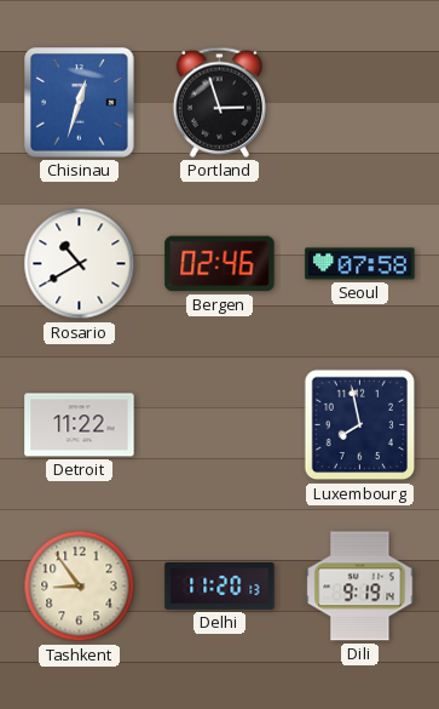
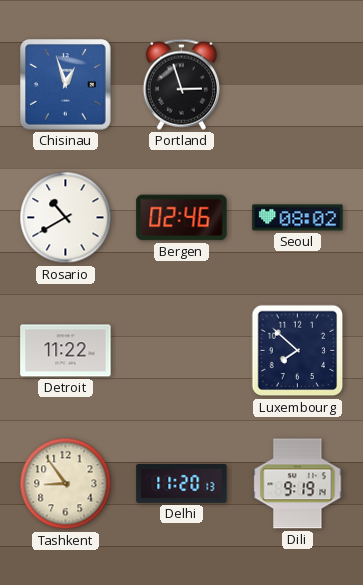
Chisinau: 12:33 -> 12:57
Seoul: 07:58 -> 08:02
Luxembourg: 7:58 -> 7:52
